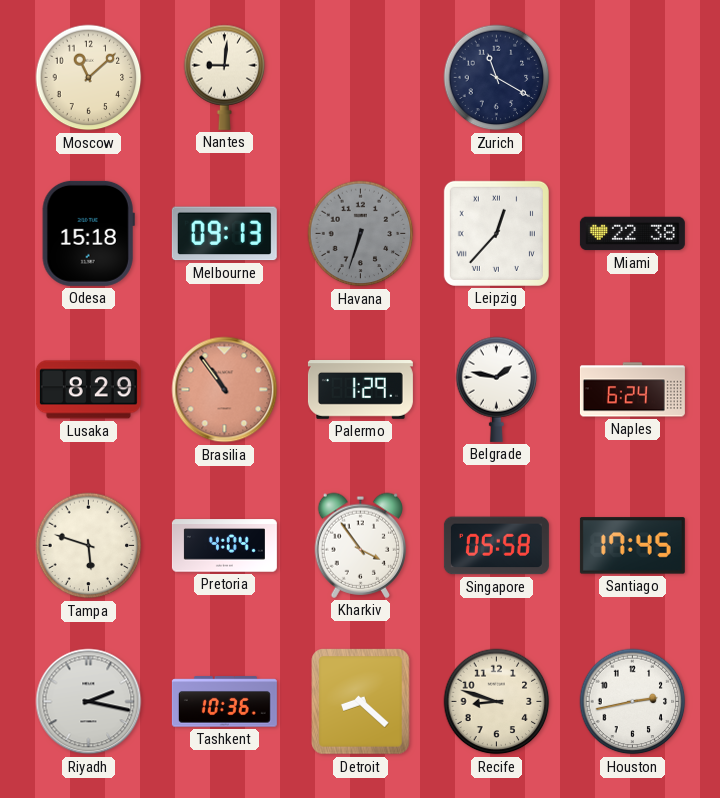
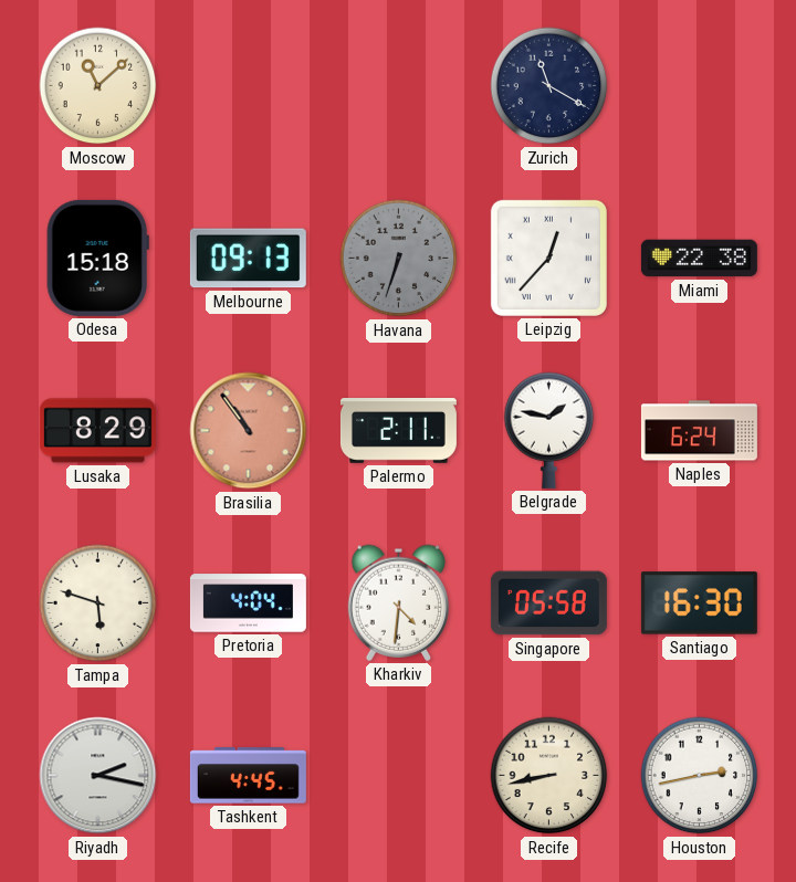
Nantes: 9:01 -> none
Palermo: 1:29 -> 2:11
Kharkiv: 3:54 -> 4:31
Santiago: 17:45 -> 16:30
Tashkent: 10:36 -> 4:45
Detroit: 8:22 -> none
Recife: 8:48 -> 8:43
